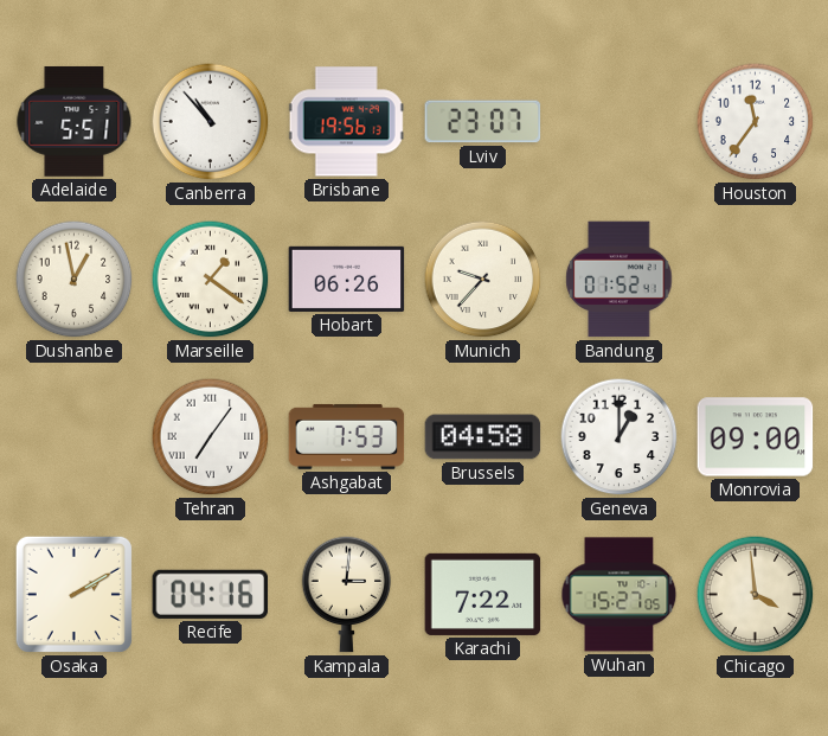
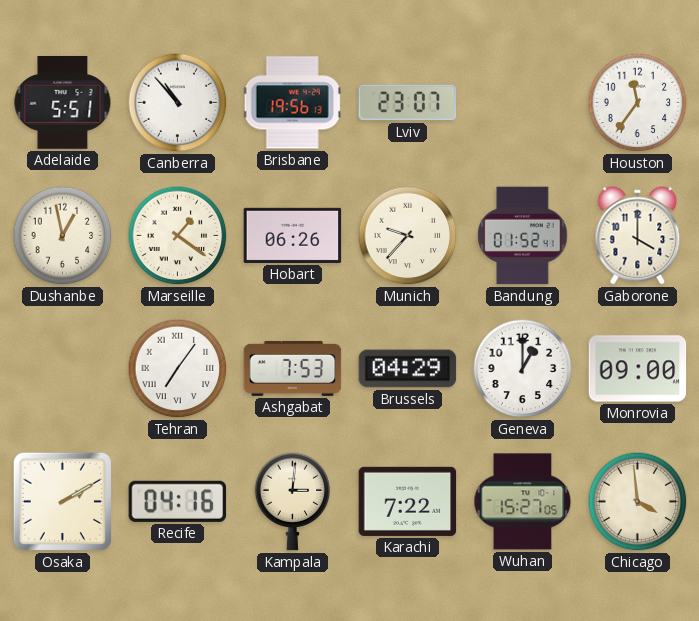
Gaborone: none -> 4:00
Brussels: 04:58 -> 04:29
